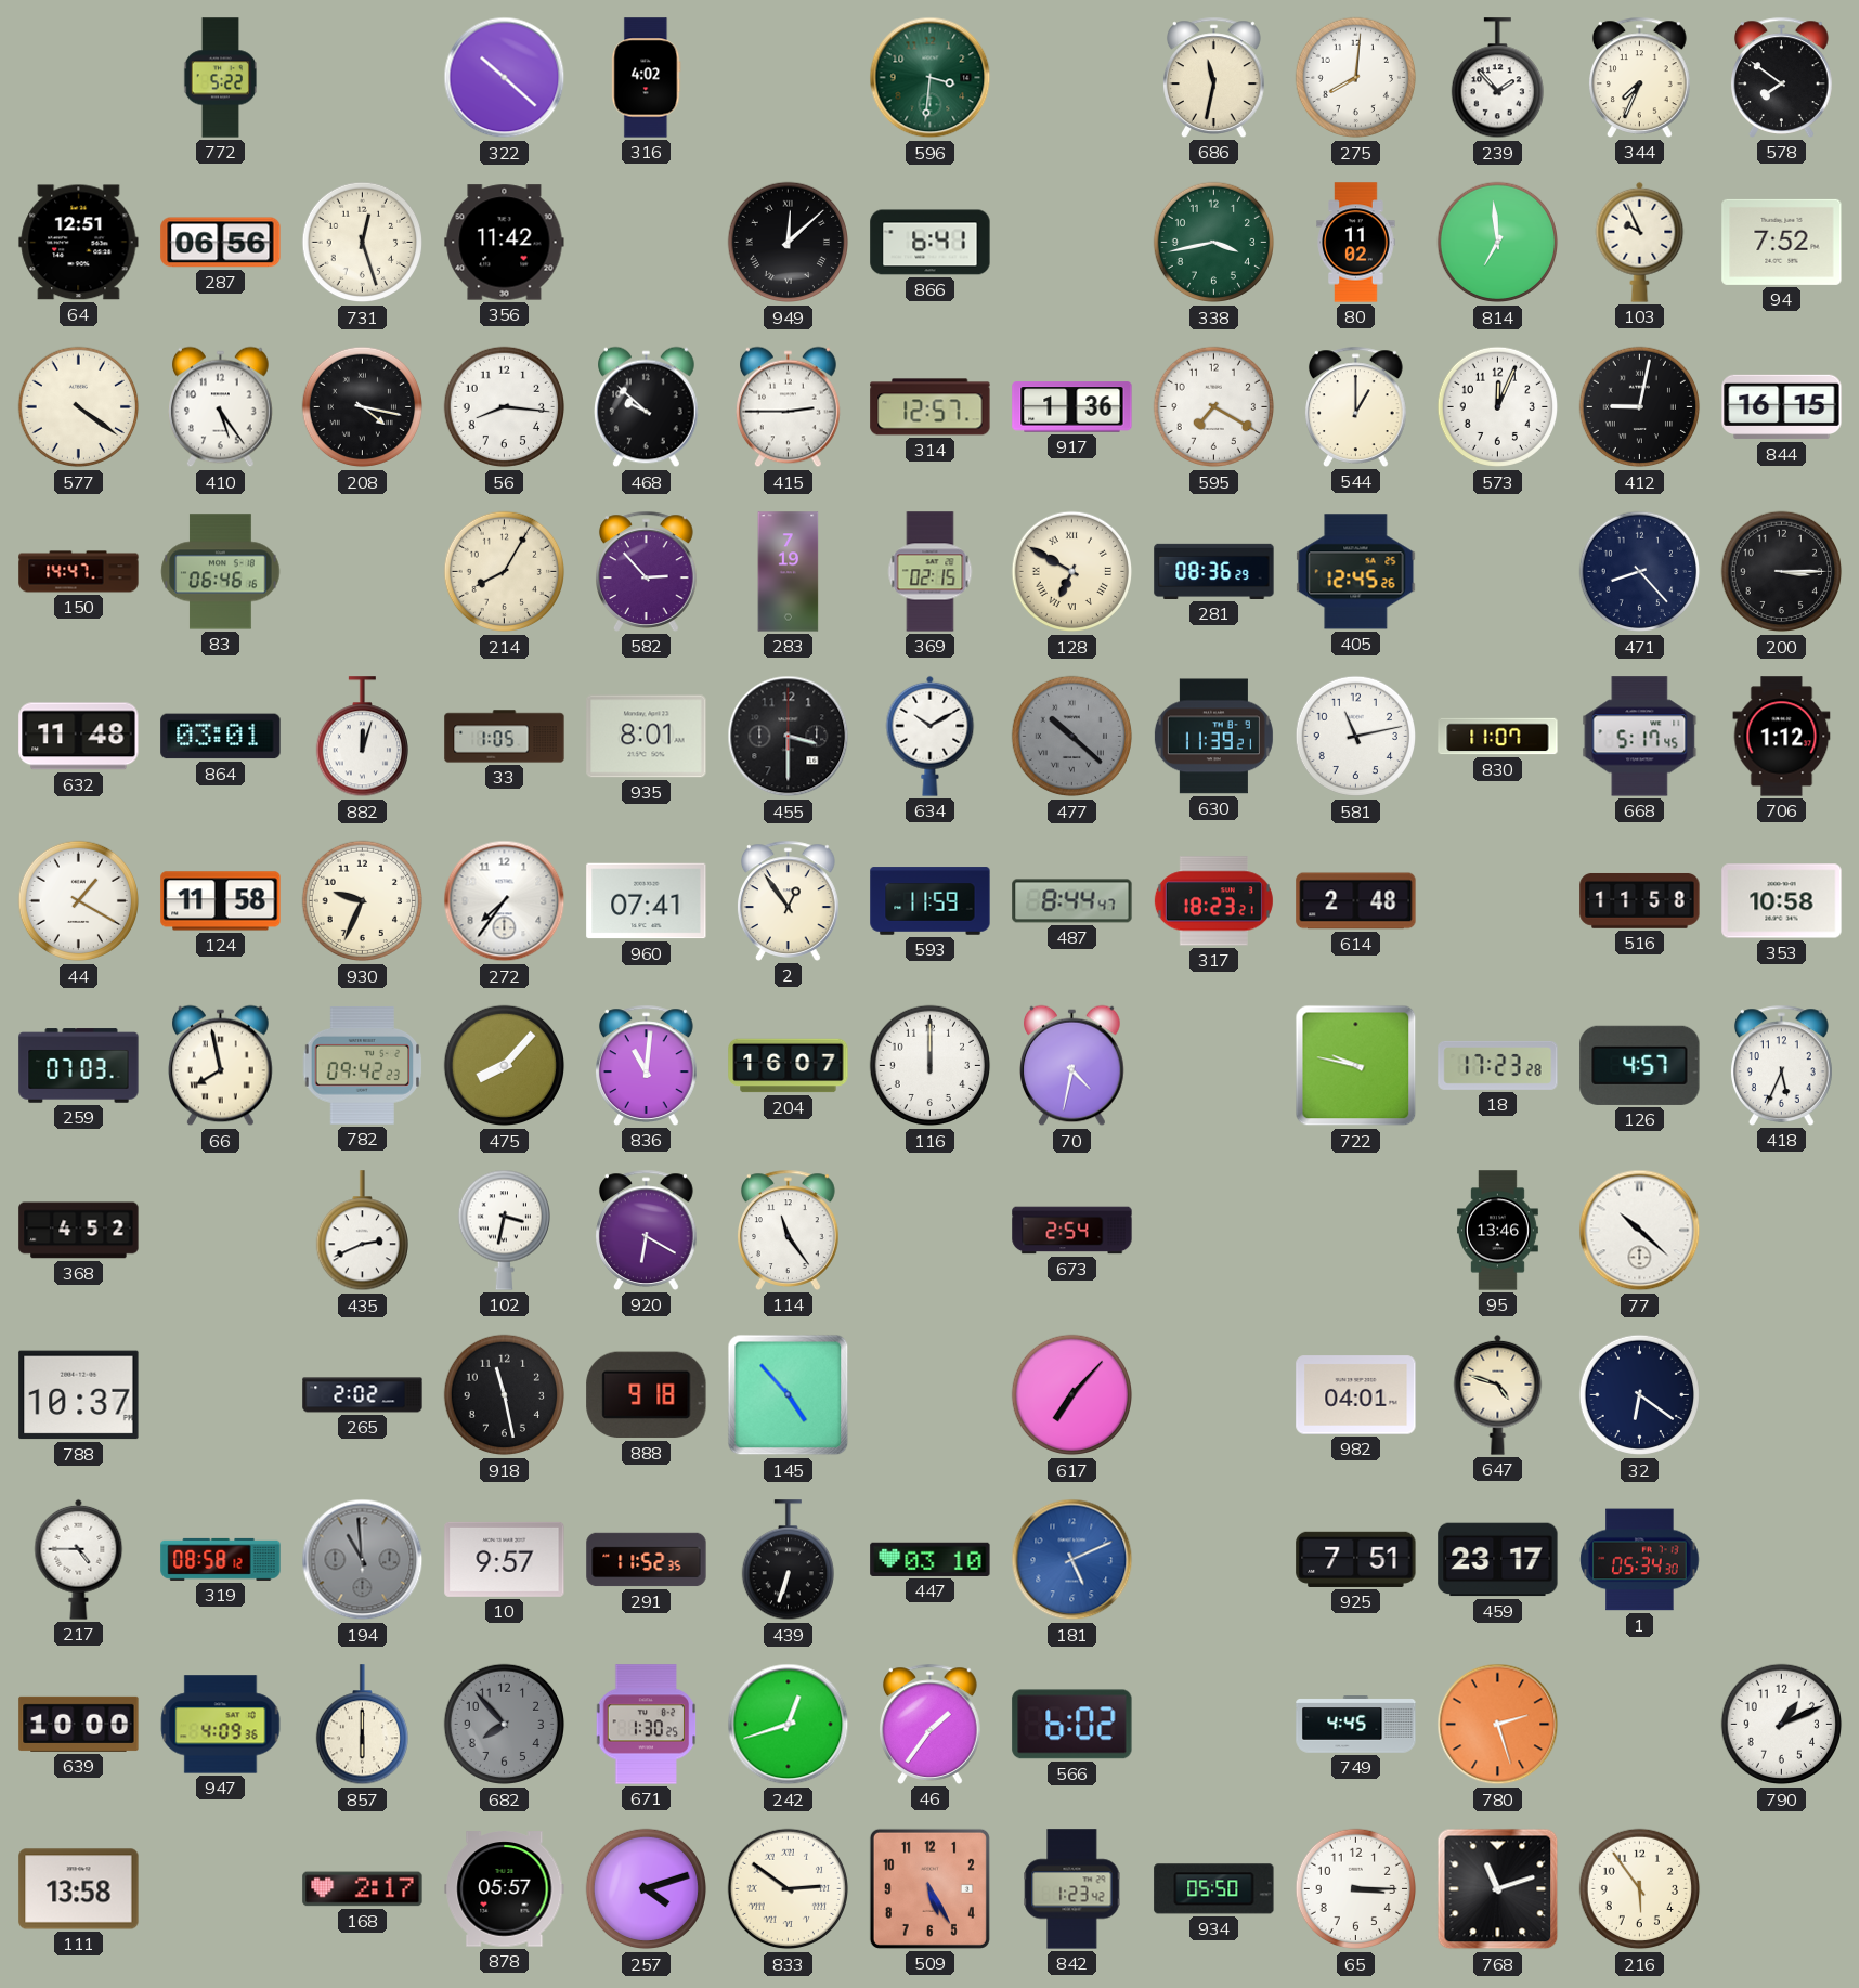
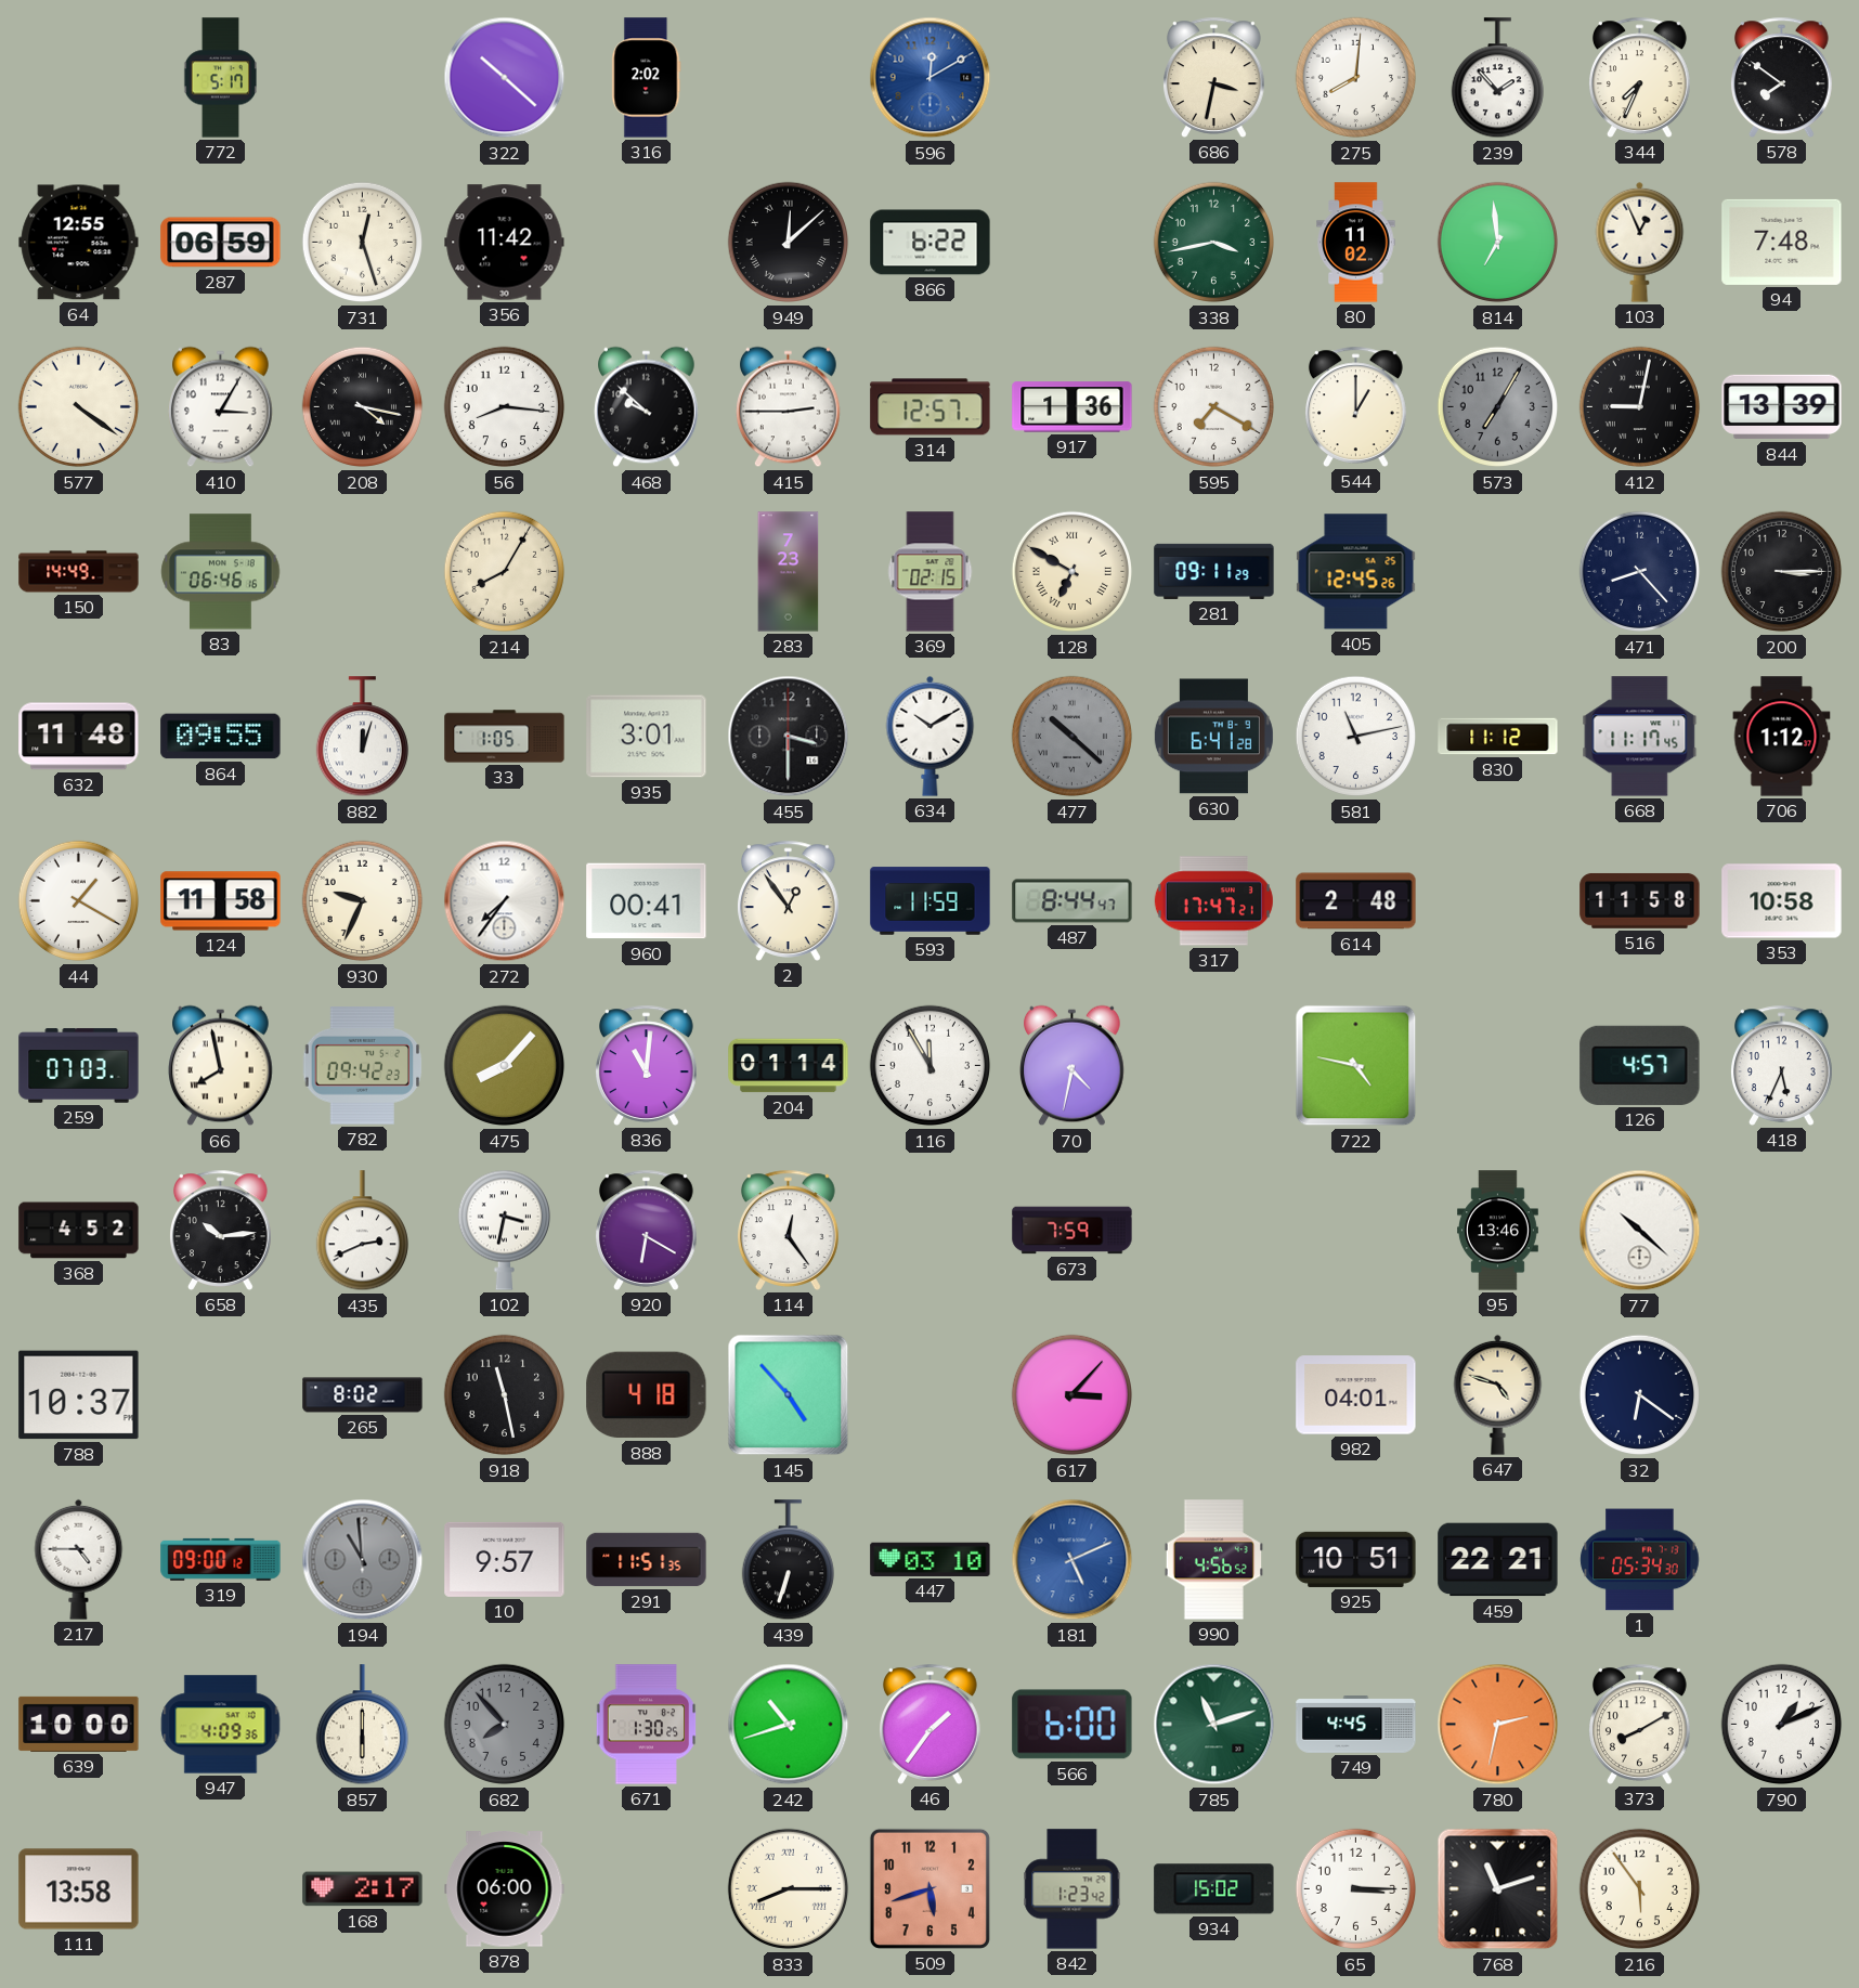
772: 5:22 -> 5:17
316: 4:02 -> 2:02
596: 3:31 -> 12:10
596 dial: green -> blue
686: 11:32 -> 3:32
64: 12:51 -> 12:55
287: 06:56 -> 06:59
866: 6:41 -> 6:22
103: 9:56 -> 12:56
94: 7:52 -> 7:48
410: 5:24 -> 3:05
573: 12:04 -> 7:05
573 dial: white -> grey
844: 16:15 -> 13:39
150: 14:47 -> 14:49
582: 2:53 -> none
283: 7:19 -> 7:23
281: 08:36 -> 09:11
864: 03:01 -> 09:55
935: 8:01 -> 3:01
630: 11:39 -> 6:41
830: 11:07 -> 11:12
668: 5:17 -> 11:17
960: 07:41 -> 00:41
317: 18:23 -> 17:47
204: 16:07 -> 01:14
116: 12:00 -> 11:55
722: 9:47 -> 4:47
18: 17:23 -> none
658: none -> 10:14
114: 11:24 -> 12:24
673: 2:54 -> 7:59
265: 2:02 -> 8:02
888: 9:18 -> 4:18
617: 7:07 -> 3:07
319: 08:58 -> 09:00
291: 11:52 -> 11:51
990: none -> 4:56
925: 7:51 -> 10:51
459: 23:17 -> 22:21
242: 12:42 -> 10:42
566: 6:02 -> 6:00
785: none -> 11:12
780: 2:27 -> 2:32
373: none -> 8:10
878: 05:57 -> 06:00
257: 4:12 -> none
833: 2:51 -> 8:15
509: 5:25 -> 5:42
934: 05:50 -> 15:02
